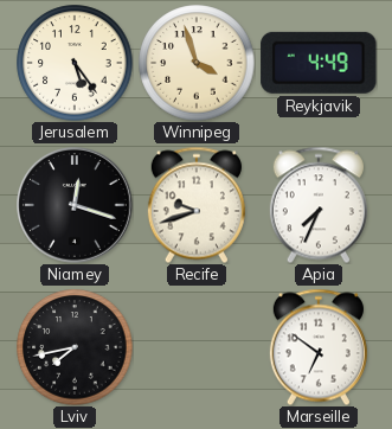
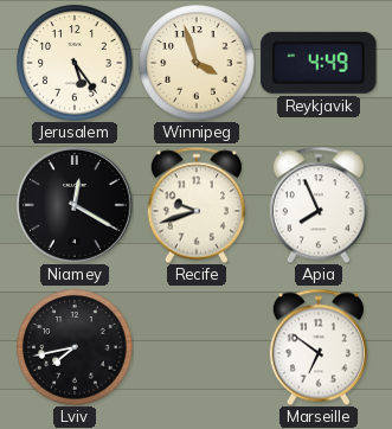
Niamey: 12:18 -> 12:20
Apia: 7:34 -> 7:56
